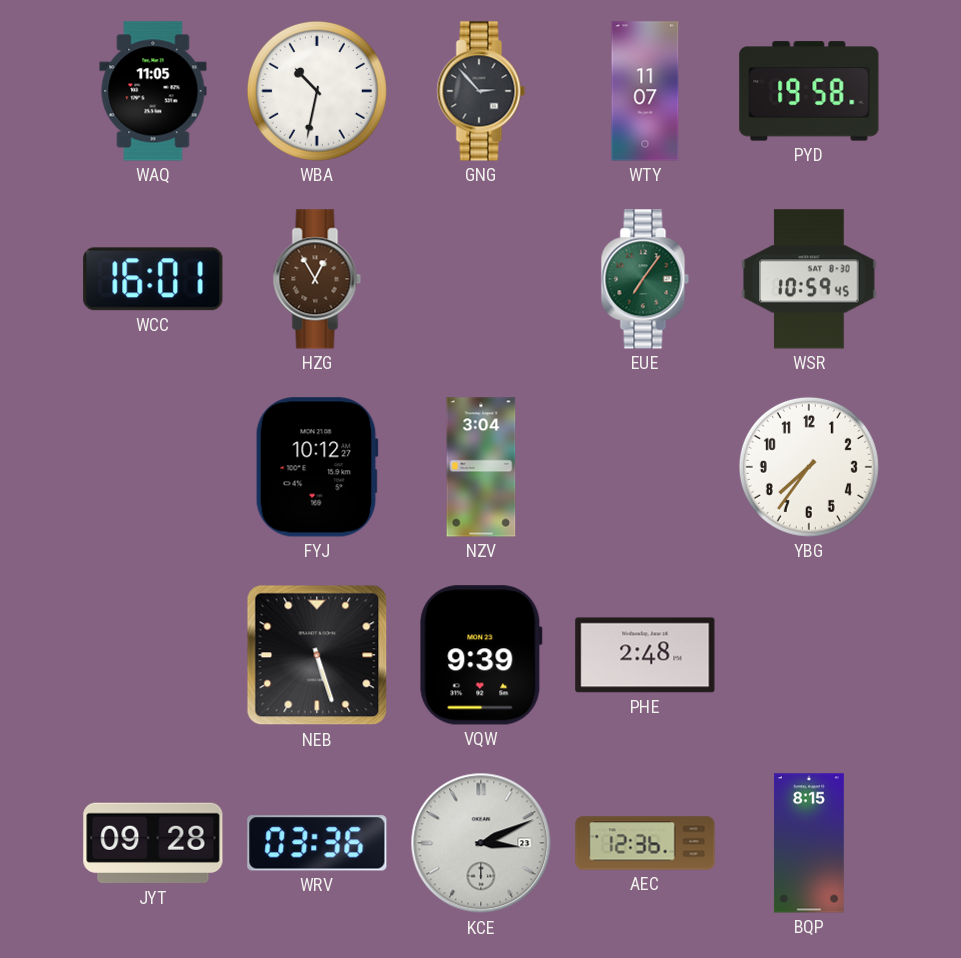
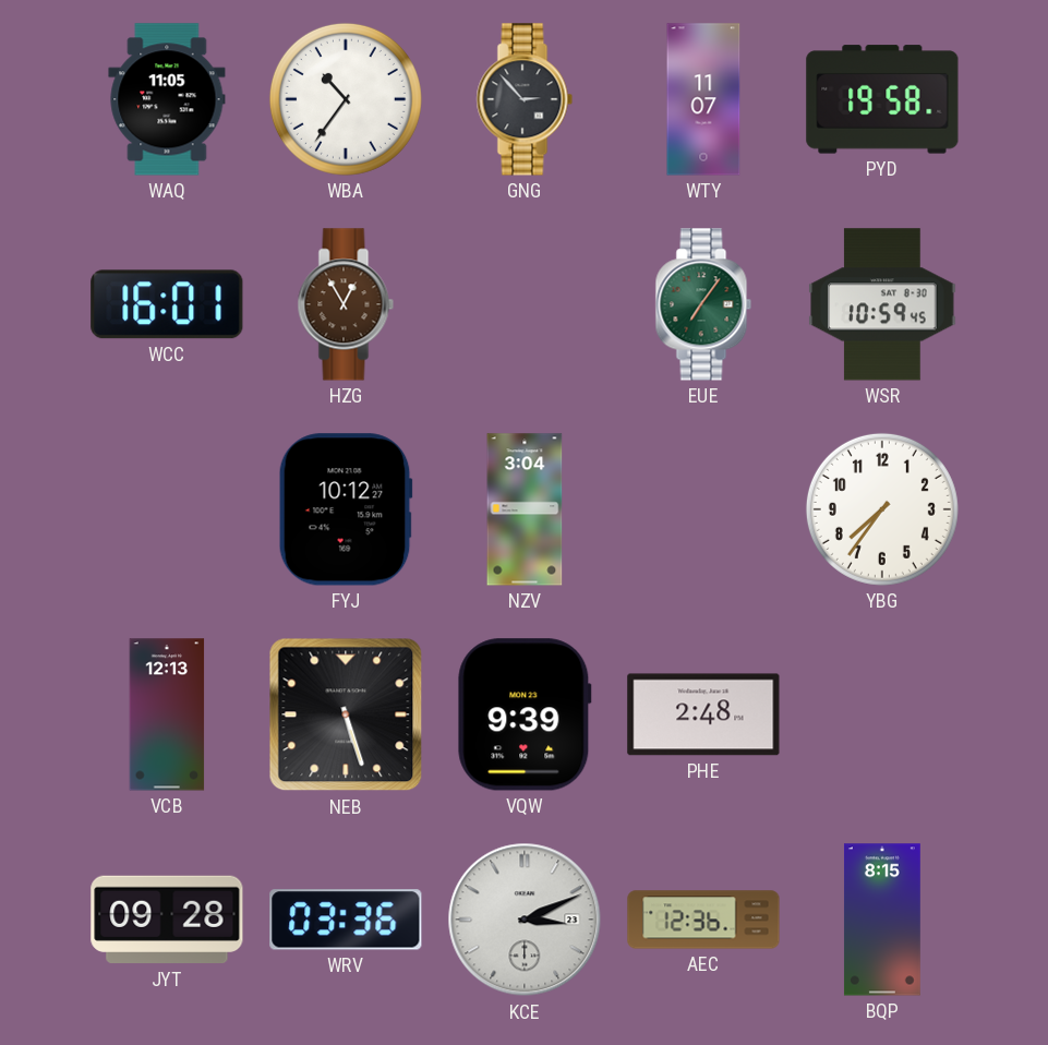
WBA: 10:32 -> 10:36
VCB: none -> 12:13
